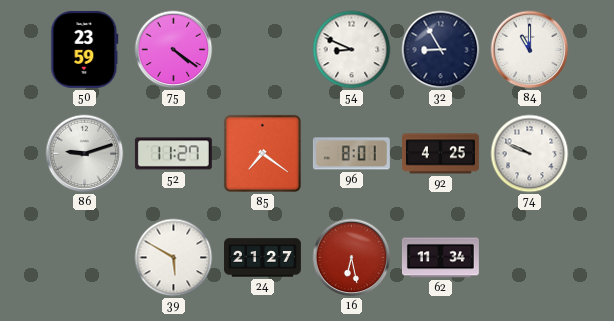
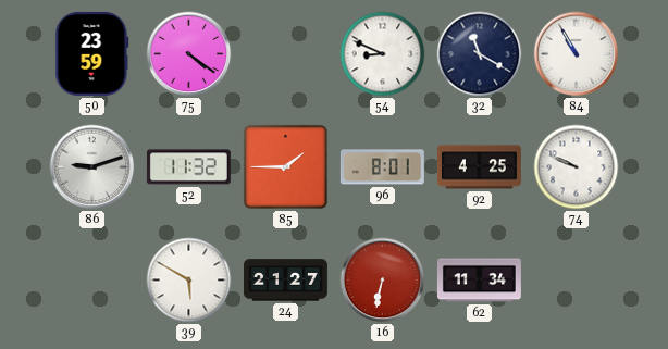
32: 8:55 -> 11:20
84: 11:00 -> 10:55
52: 11:27 -> 11:32
85: 7:21 -> 1:45
16: 6:28 -> 6:32
